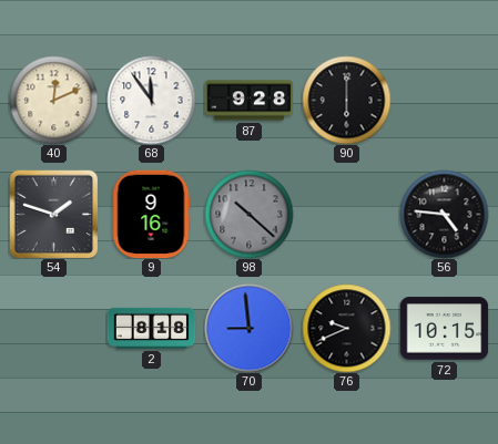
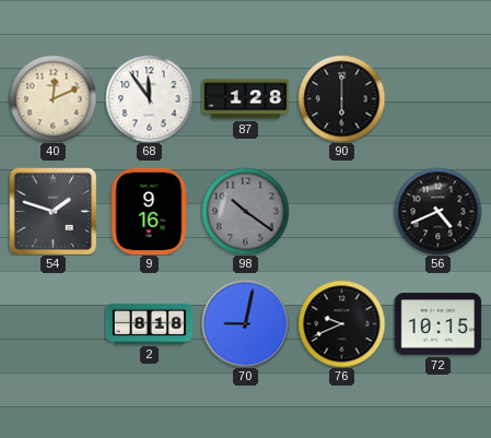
87: 9:28 -> 1:28
98: 10:22 -> 10:21
56: 4:46 -> 4:41
70: 8:59 -> 9:02
